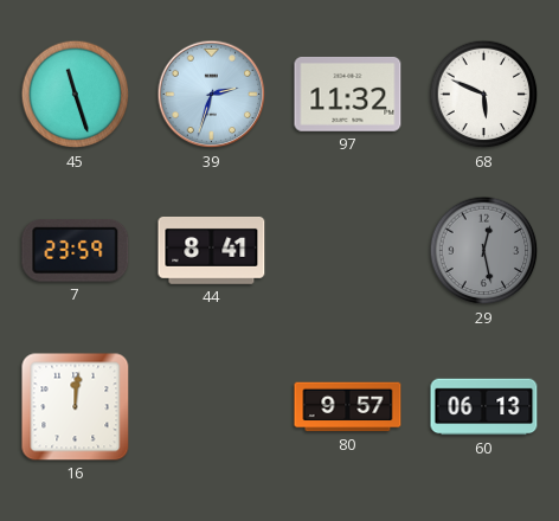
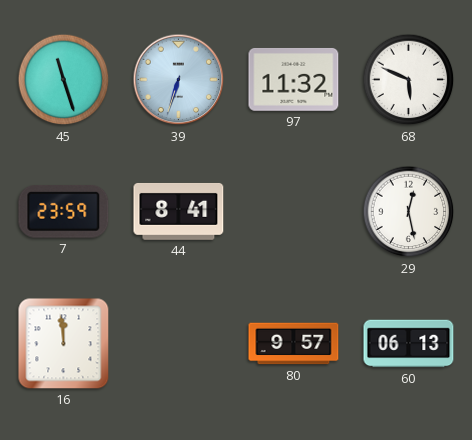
39: 2:33 -> 6:33
29 dial: grey -> white
16: 12:01 -> 11:59
